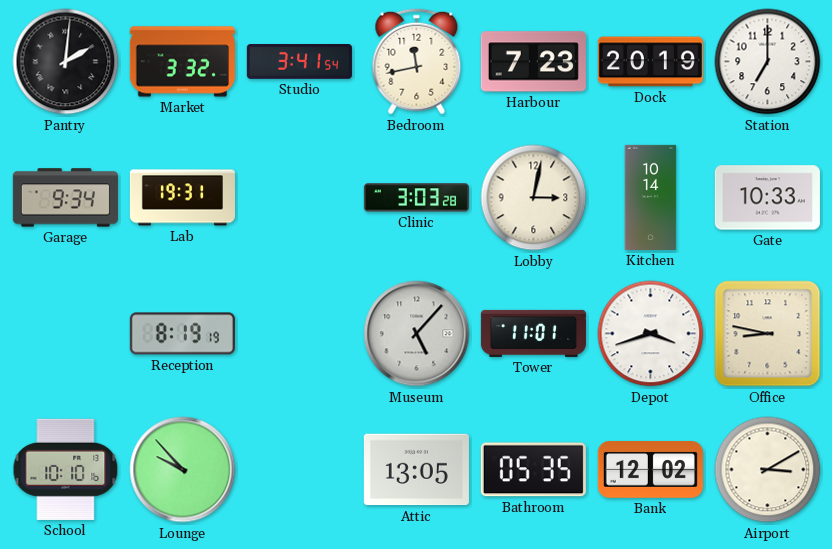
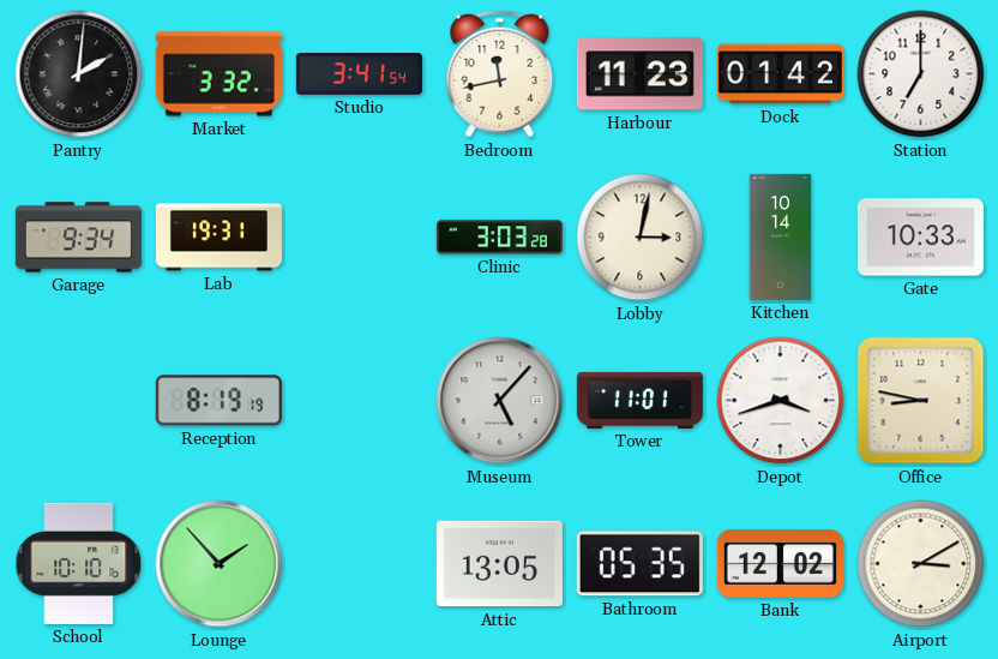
Harbour: 7:23 -> 11:23
Dock: 20:19 -> 01:42
Lounge: 9:53 -> 1:53
